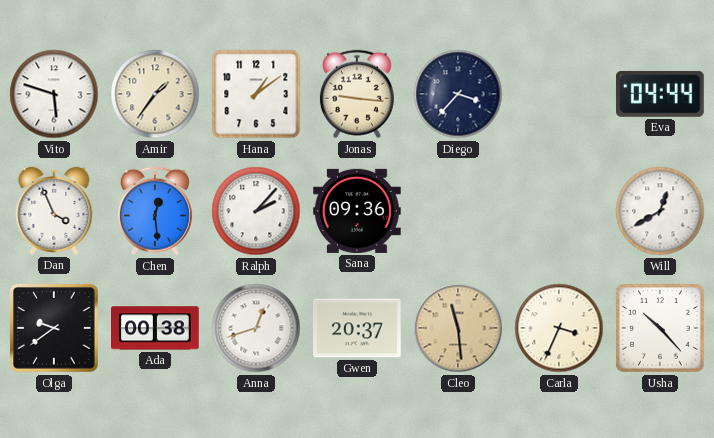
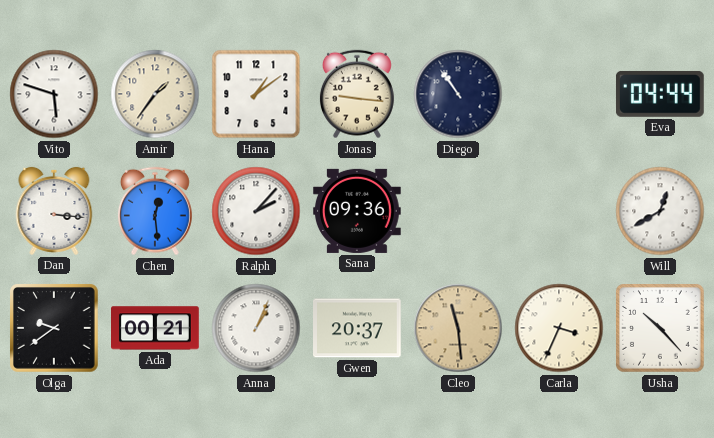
Diego: 3:37 -> 10:54
Dan: 3:56 -> 3:16
Ada: 00:38 -> 00:21
Anna: 12:42 -> 1:04
